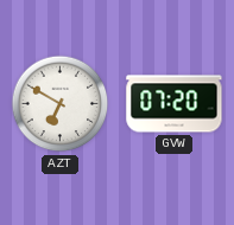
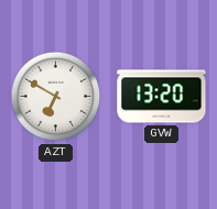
GVW: 07:20 -> 13:20
